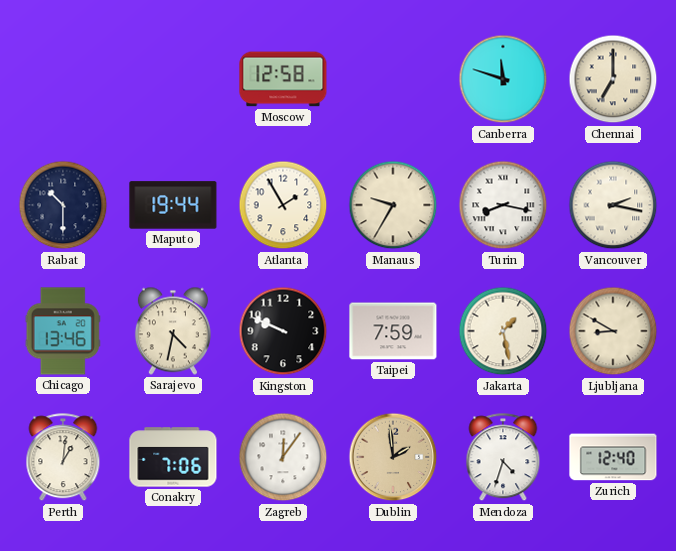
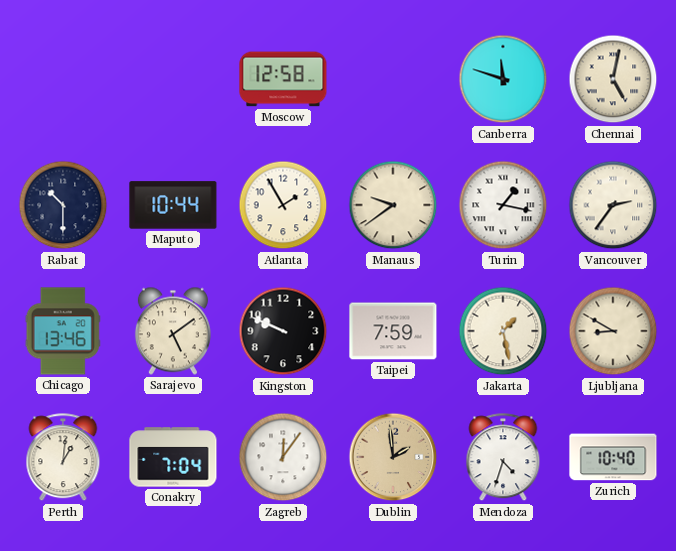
Chennai: 7:00 -> 5:02
Maputo: 19:44 -> 10:44
Manaus: 9:35 -> 9:39
Turin: 8:17 -> 1:17
Vancouver: 2:17 -> 2:36
Sarajevo: 4:32 -> 5:09
Conakry: 7:06 -> 7:04
Zurich: 12:40 -> 10:40
